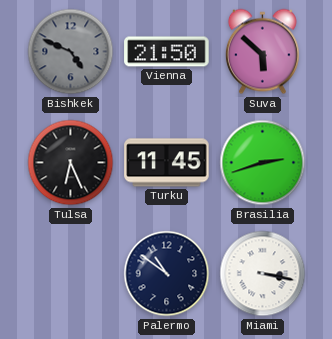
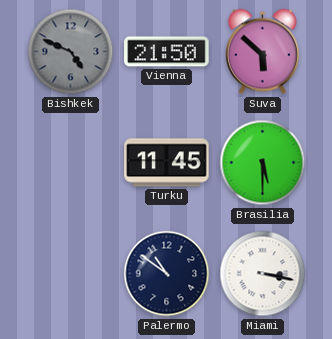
Tulsa: 6:26 -> none
Brasilia: 2:42 -> 5:30
